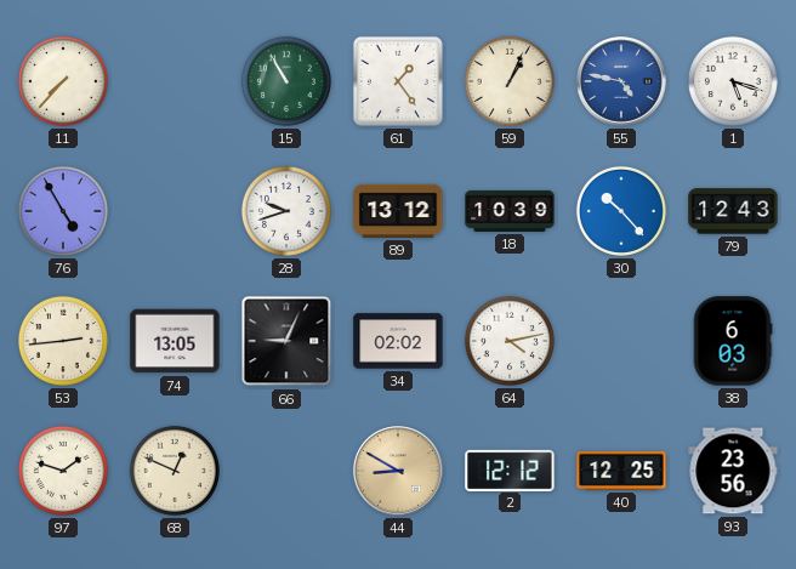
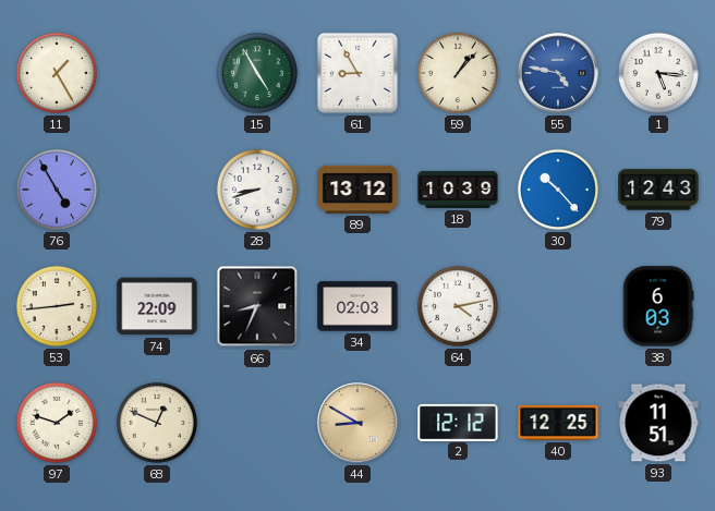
11: 7:37 -> 1:25
15: 10:55 -> 4:55
61: 1:24 -> 8:55
59: 1:04 -> 1:07
1: 5:18 -> 5:16
28: 9:42 -> 8:42
74: 13:05 -> 22:09
66: 9:04 -> 8:34
34: 02:02 -> 02:03
93: 23:56 -> 11:51
